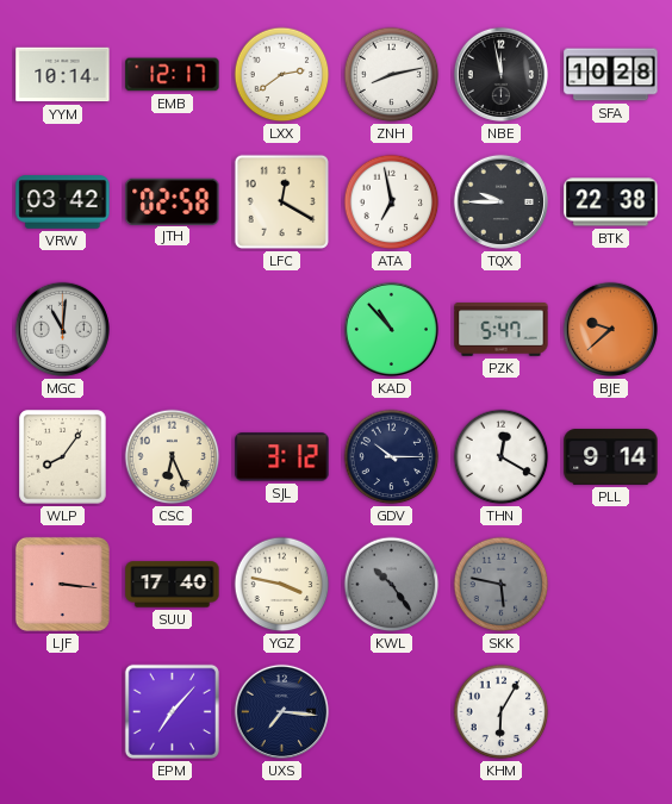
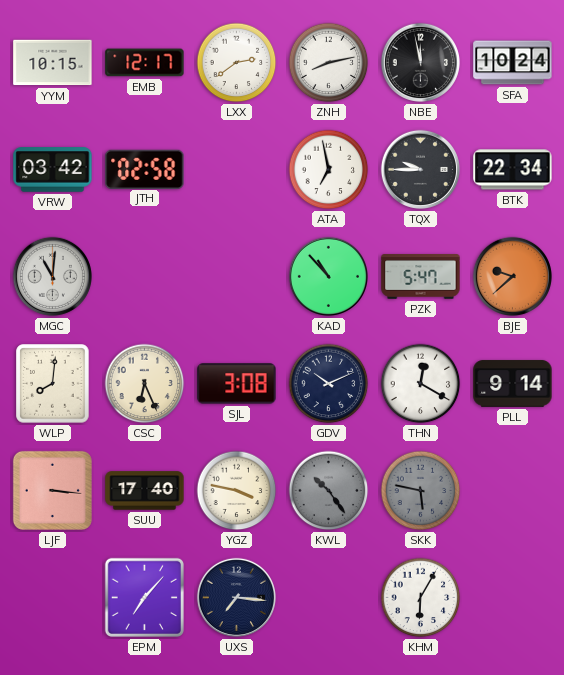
YYM: 10:14 -> 10:15
SFA: 10:28 -> 10:24
LFC: 12:20 -> none
BTK: 22:38 -> 22:34
WLP: 8:06 -> 8:01
SJL: 3:12 -> 3:08
GDV: 10:15 -> 10:11
